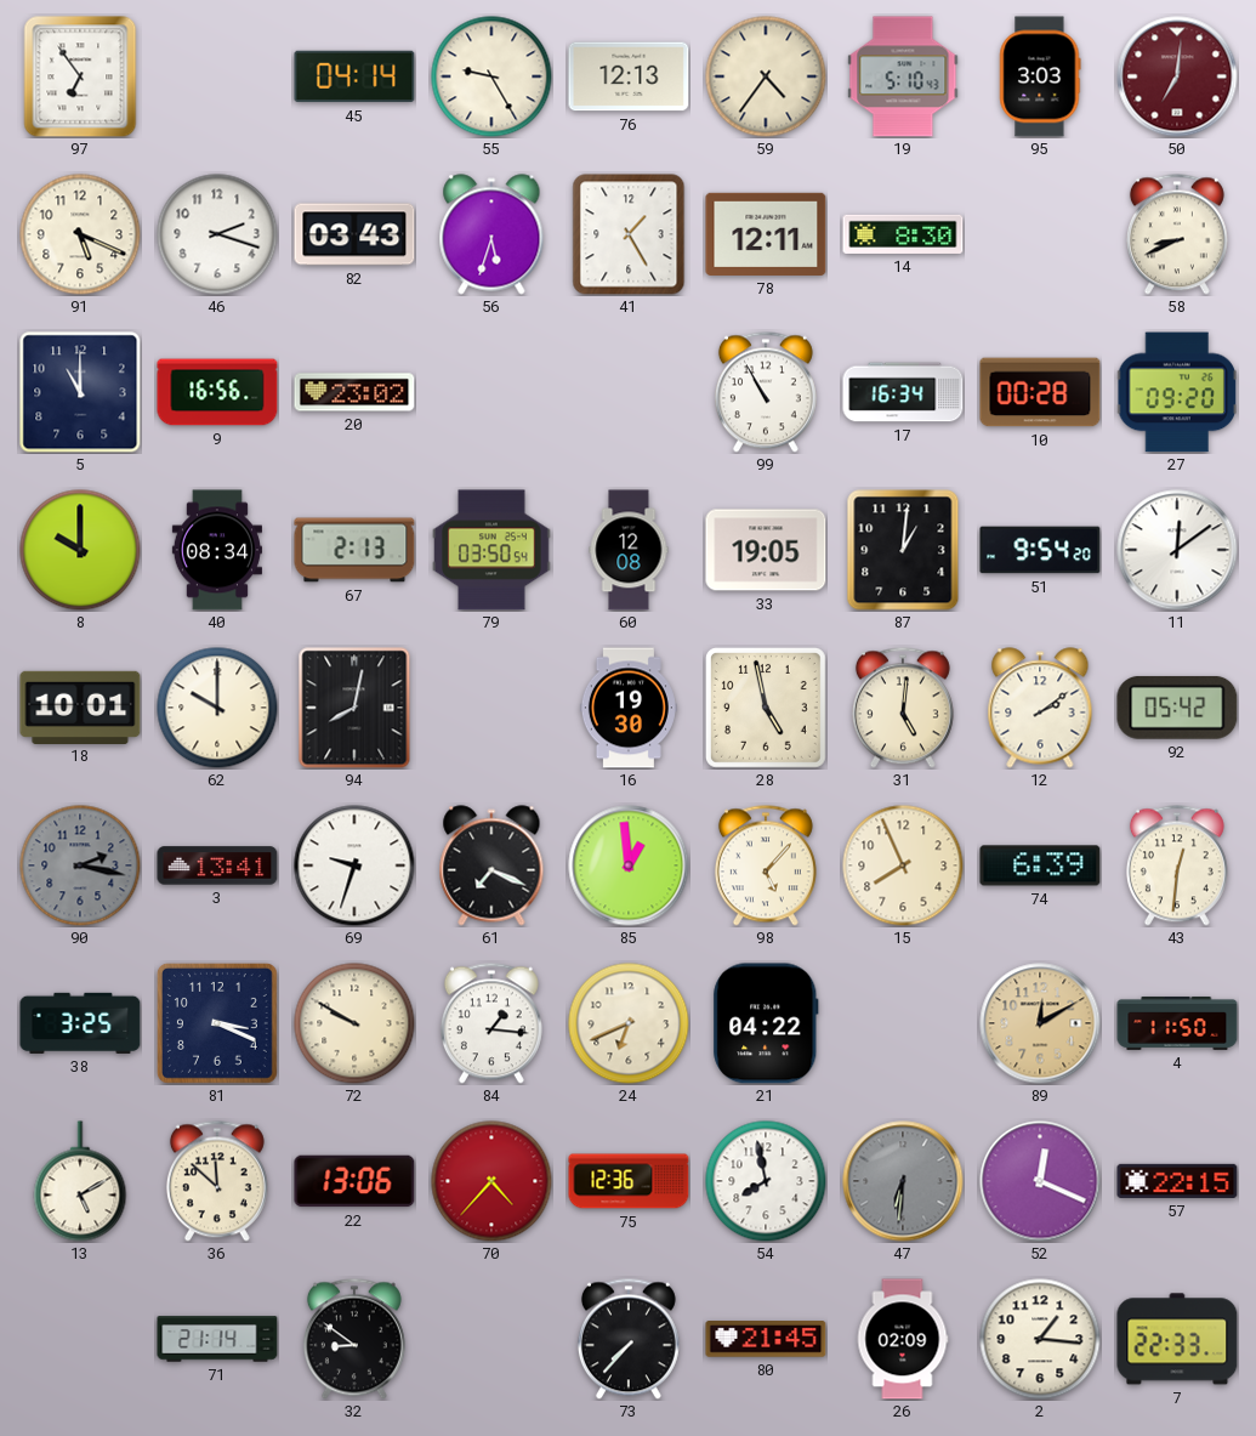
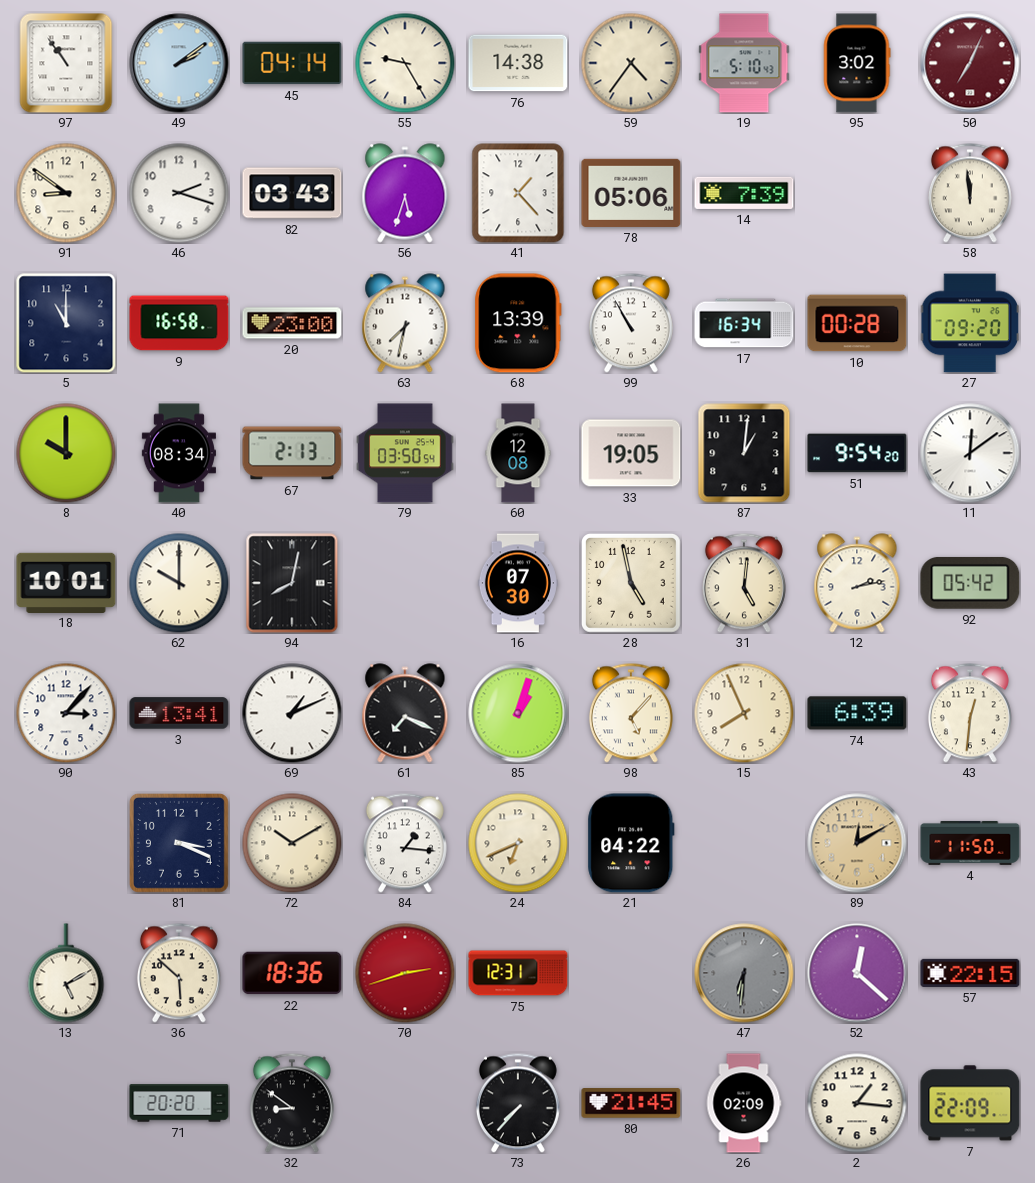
97: 6:54 -> 10:54
49: none -> 2:09
76: 12:13 -> 14:38
95: 3:03 -> 3:02
50: 7:01 -> 7:04
91: 5:19 -> 8:51
41: 1:25 -> 1:23
78: 12:11 -> 05:06
14: 8:30 -> 7:39
58: 8:41 -> 11:59
9: 16:56 -> 16:58
20: 23:02 -> 23:00
63: none -> 7:32
68: none -> 13:39
16: 19:30 -> 07:30
12: 2:09 -> 2:13
90: 2:17 -> 3:07
90 dial: grey -> white
69: 9:33 -> 1:11
85: 12:59 -> 1:03
38: 3:25 -> none
72: 9:50 -> 10:10
36: 11:52 -> 5:52
22: 13:06 -> 18:36
70: 4:37 -> 2:42
75: 12:36 -> 12:31
54: 7:58 -> none
52: 12:19 -> 12:22
71: 21:14 -> 20:20
7: 22:33 -> 22:09
